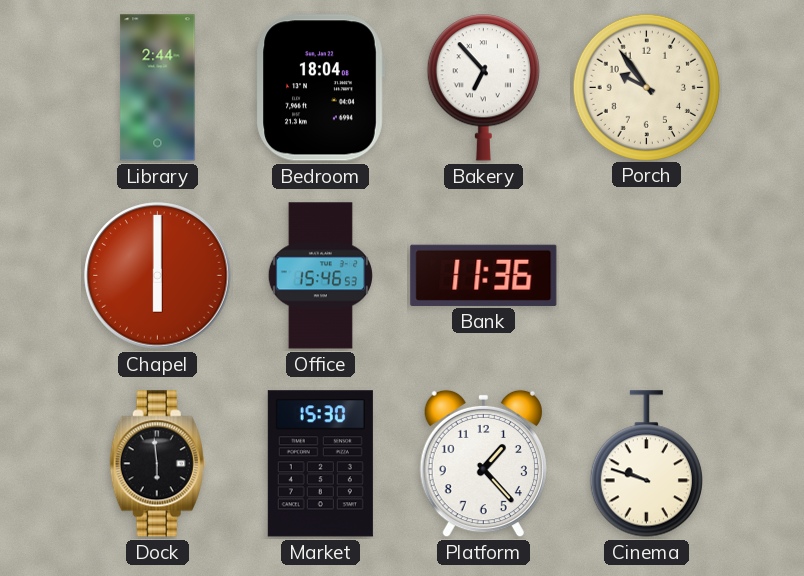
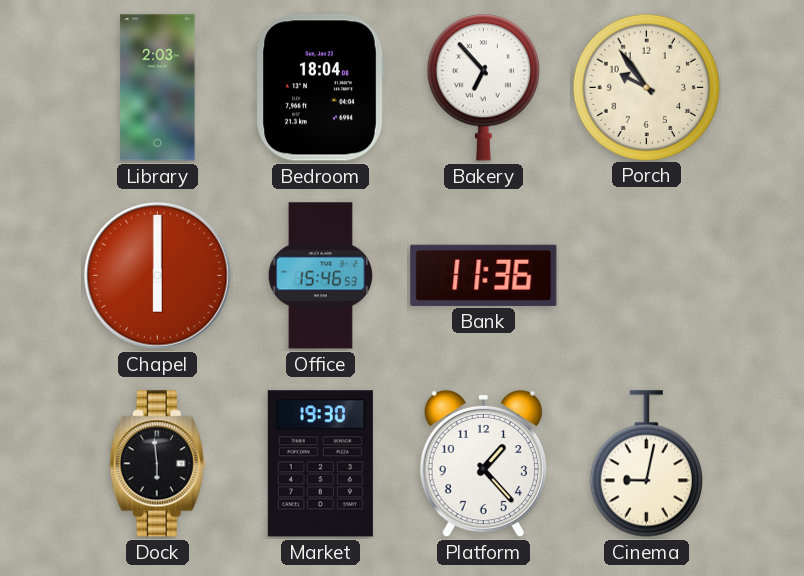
Library: 2:44 -> 2:03
Market: 15:30 -> 19:30
Cinema: 9:48 -> 9:02
